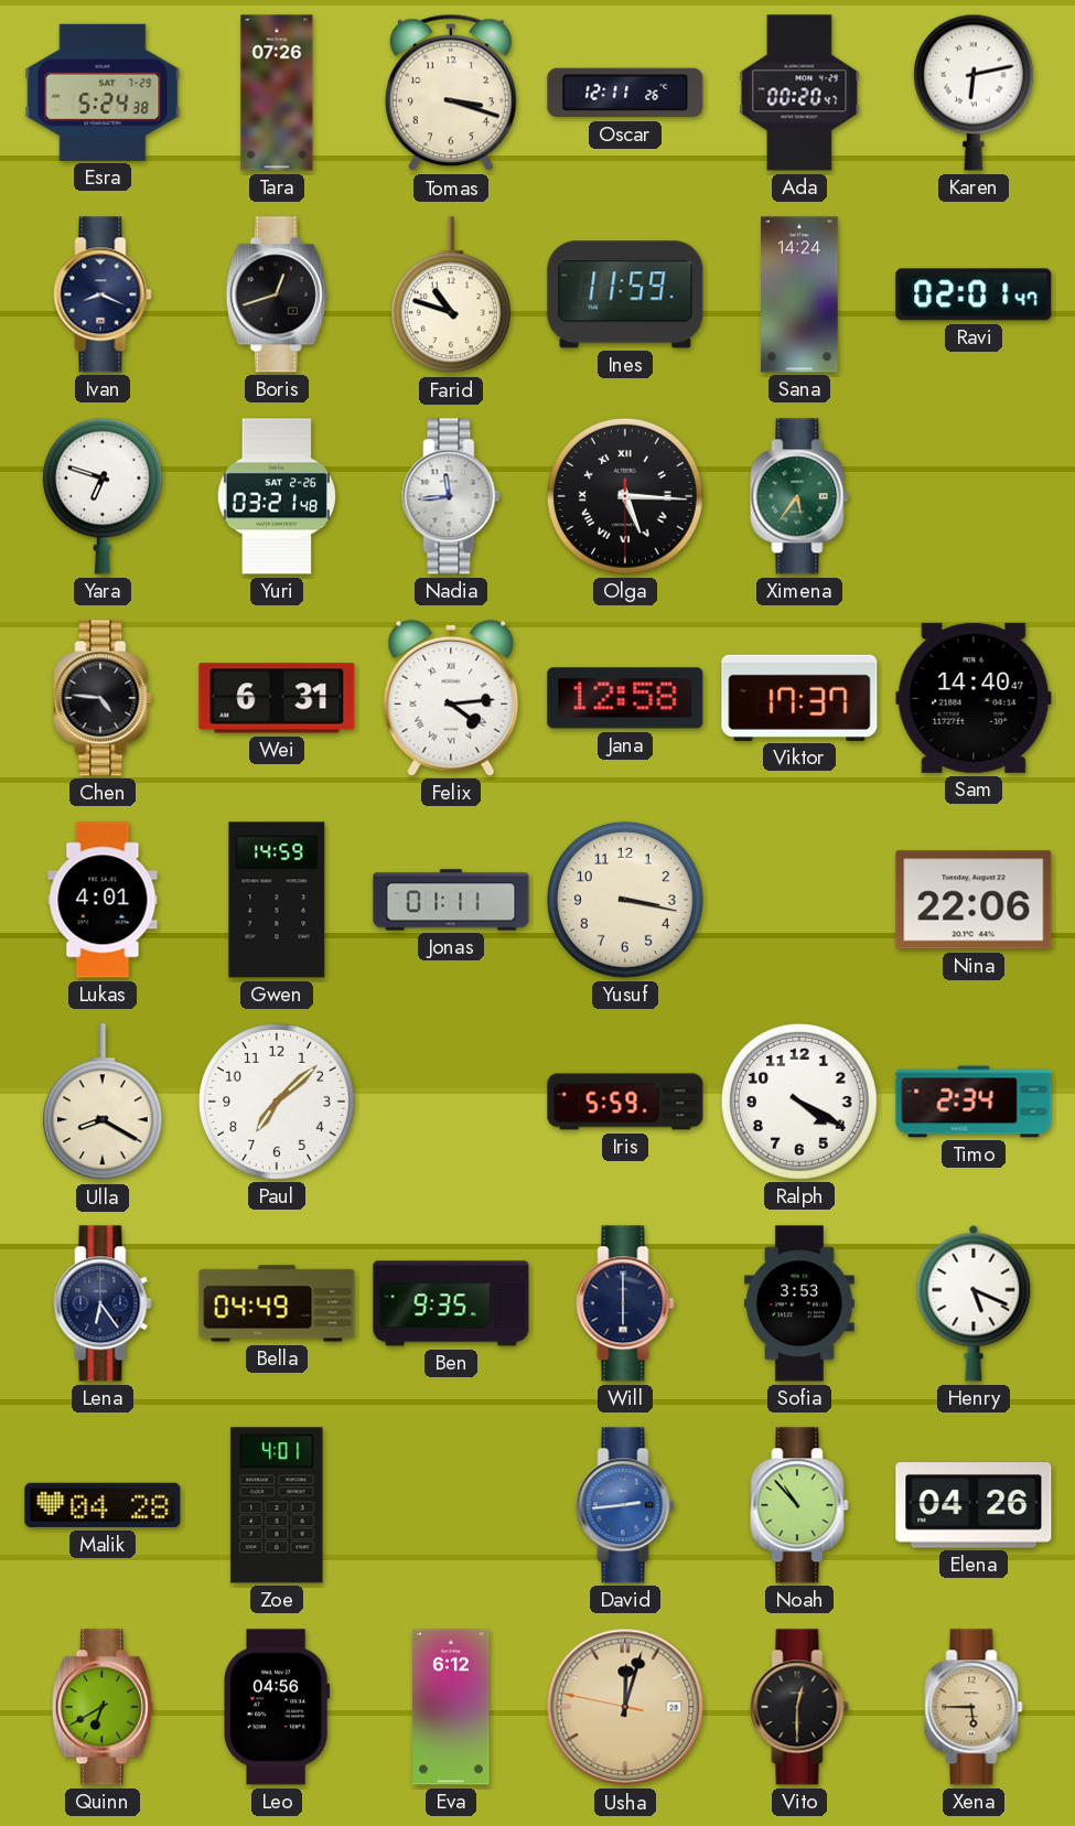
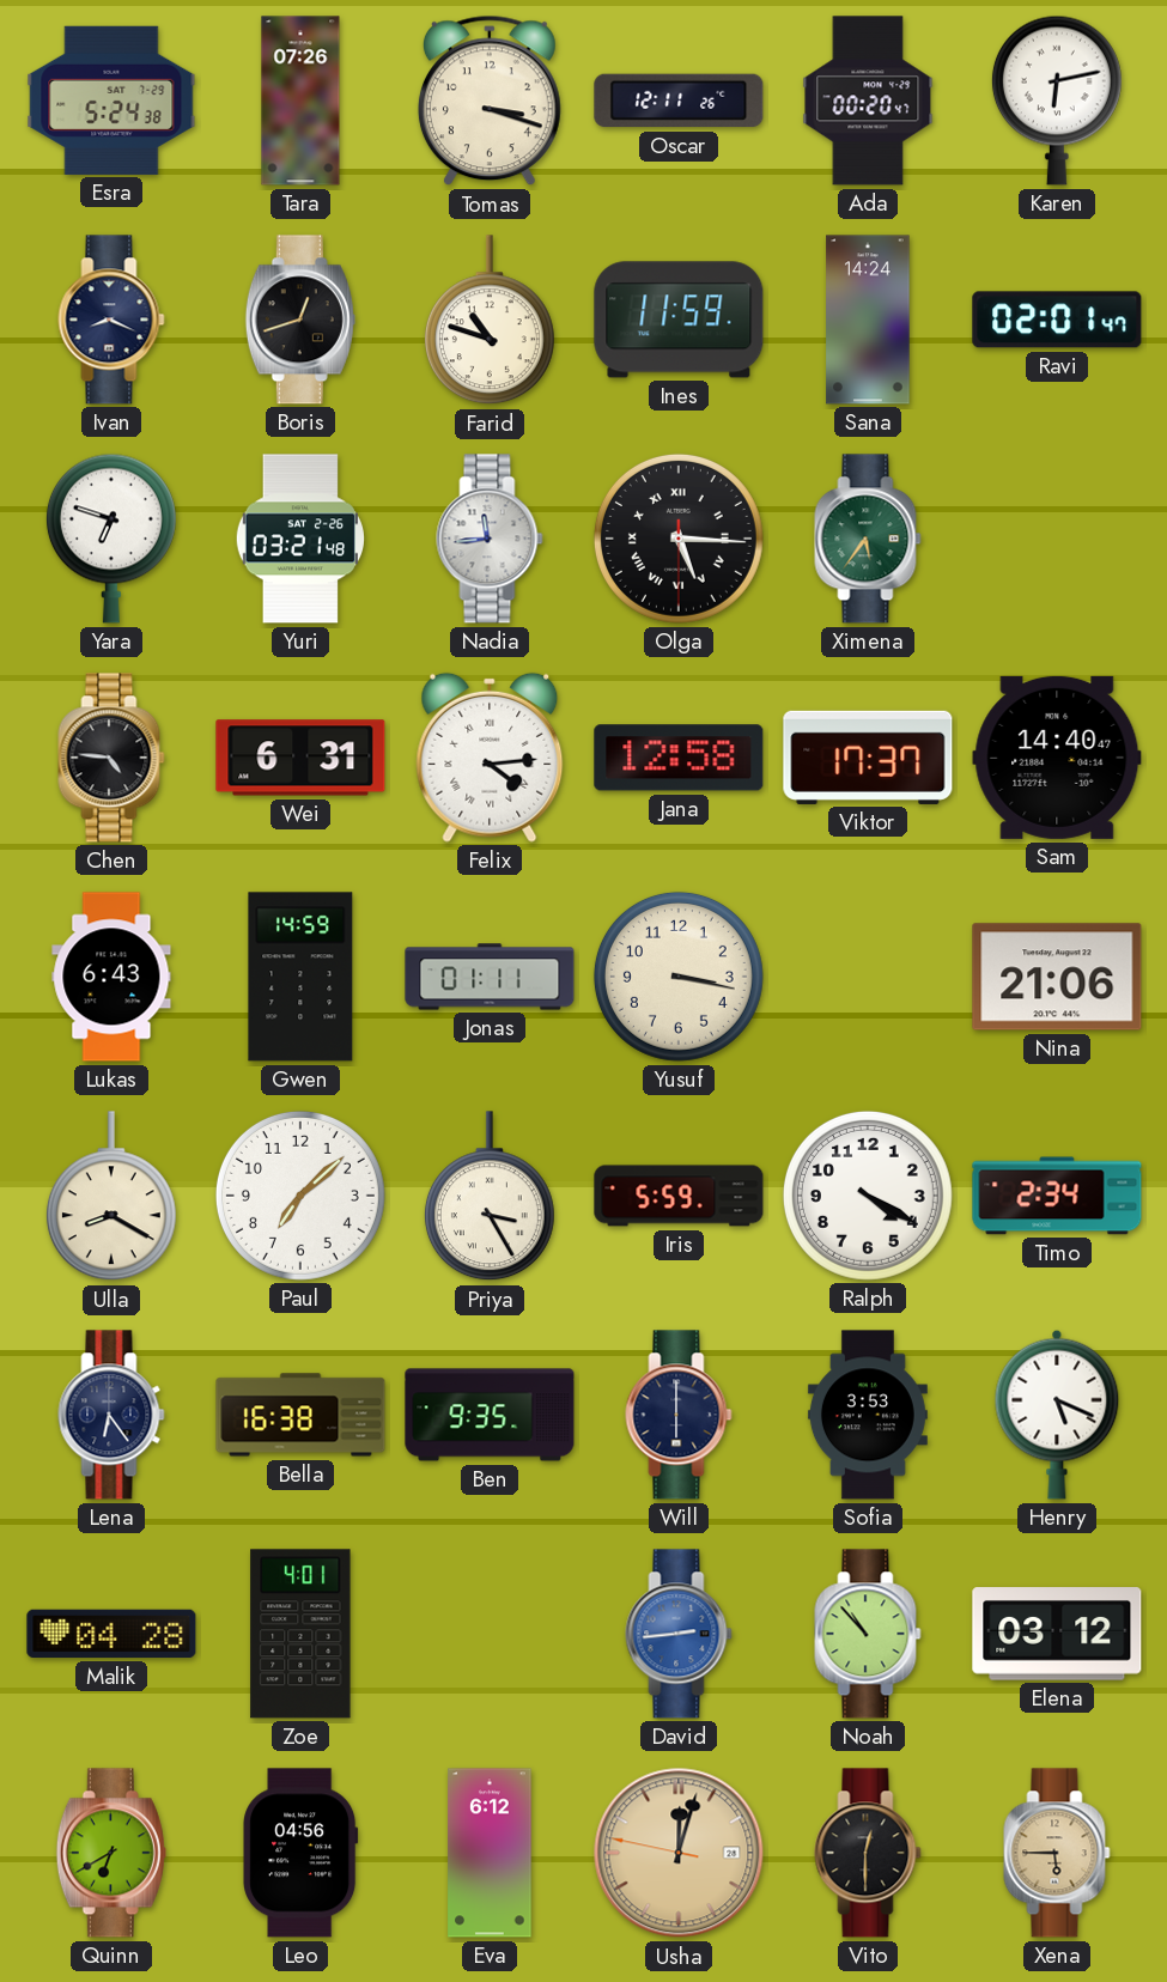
Lukas: 4:01 -> 6:43
Nina: 22:06 -> 21:06
Priya: none -> 3:25
Bella: 04:49 -> 16:38
Elena: 04:26 -> 03:12
